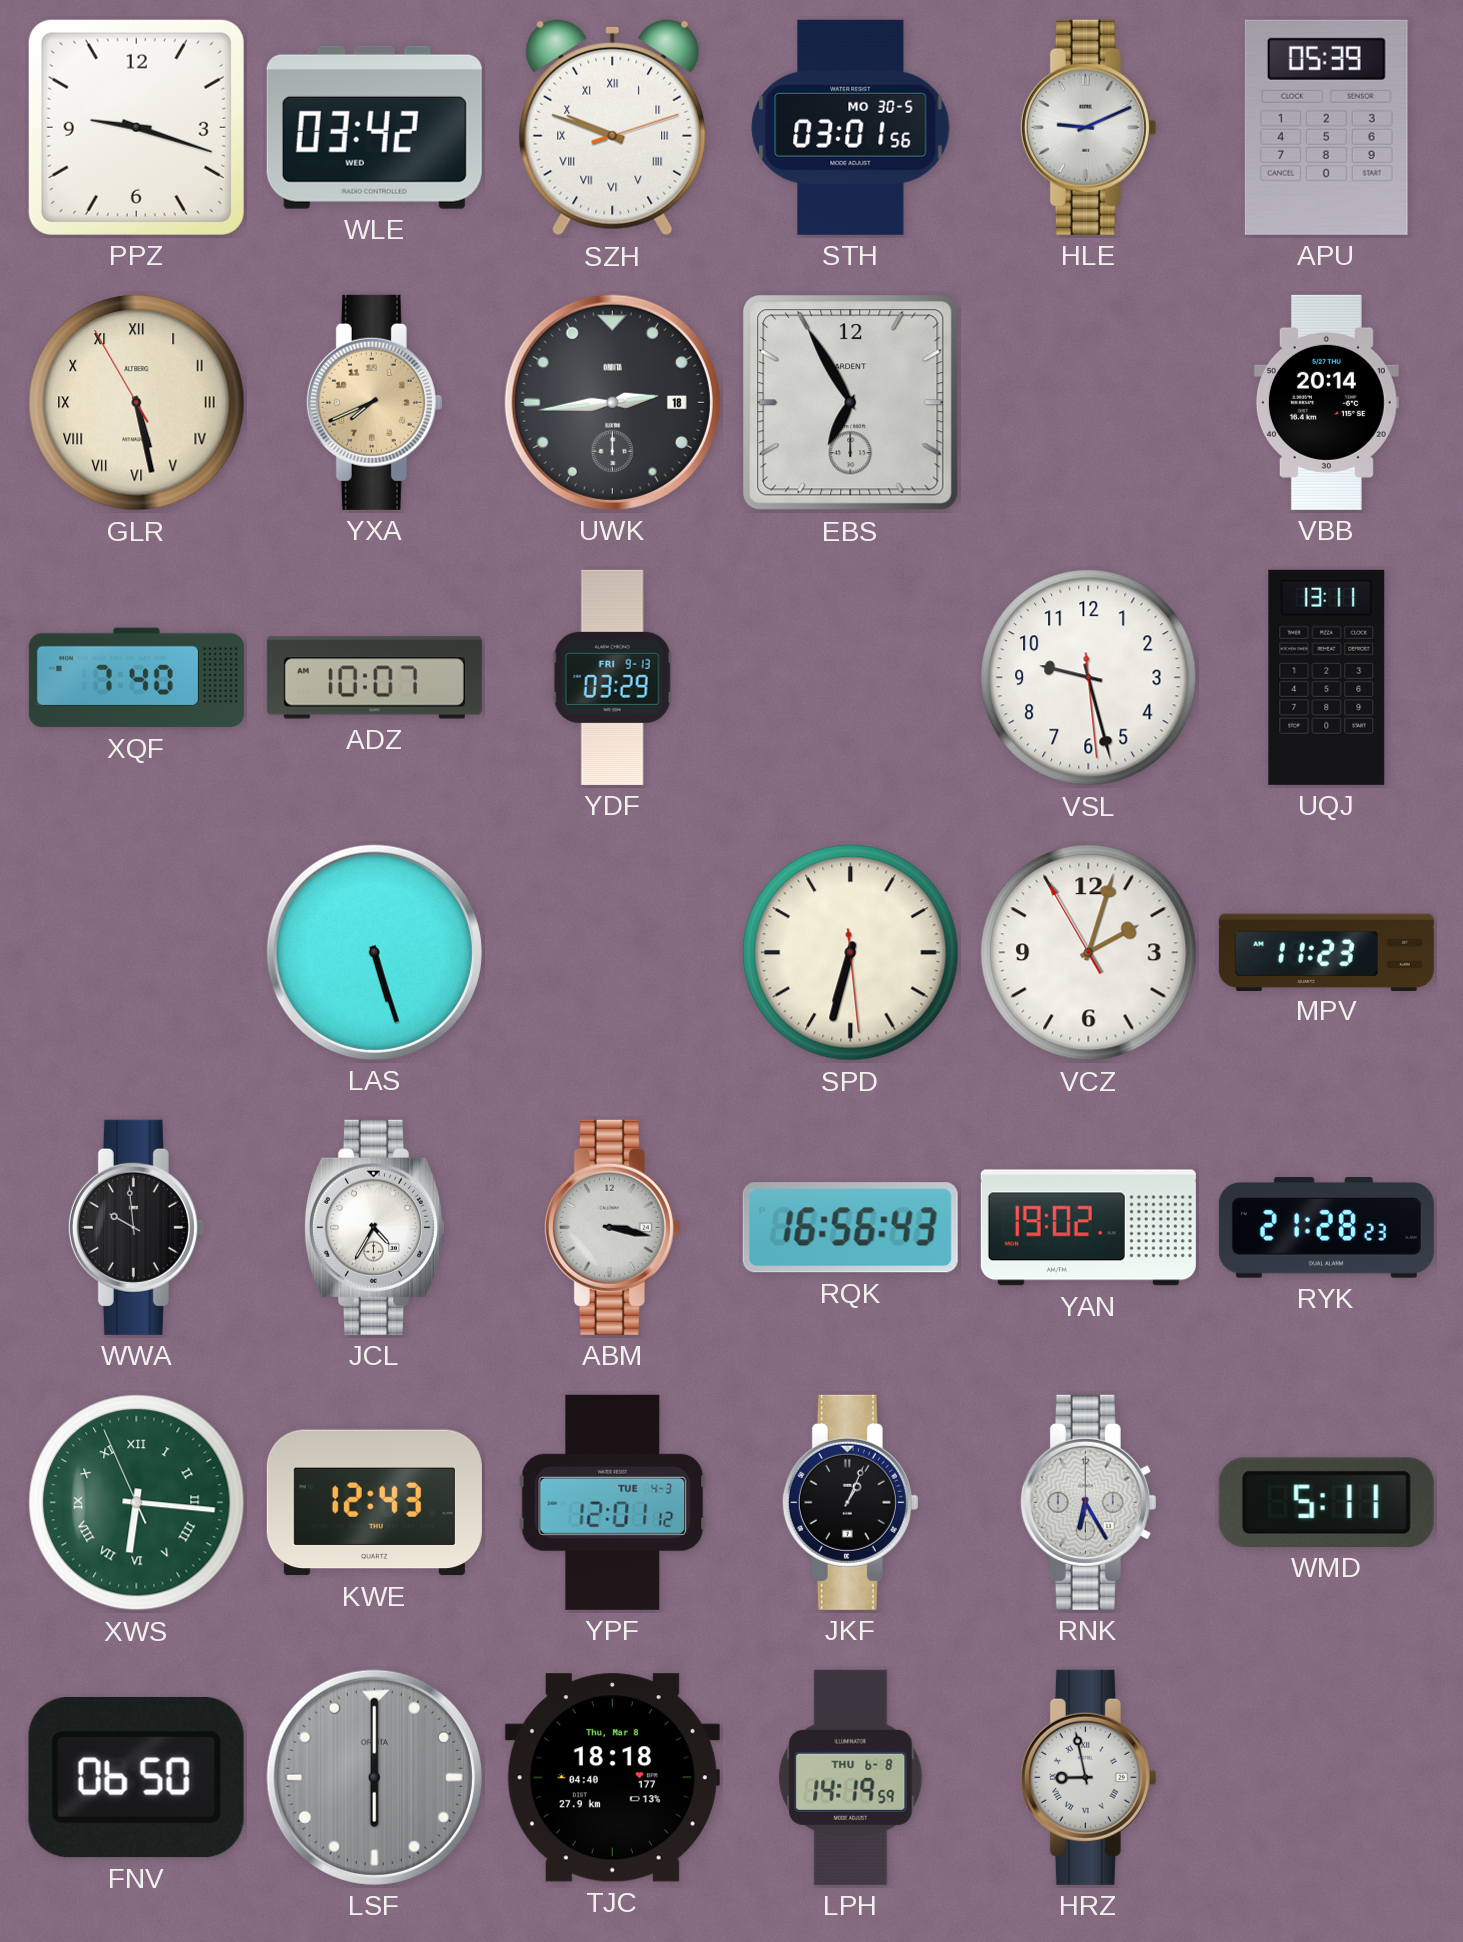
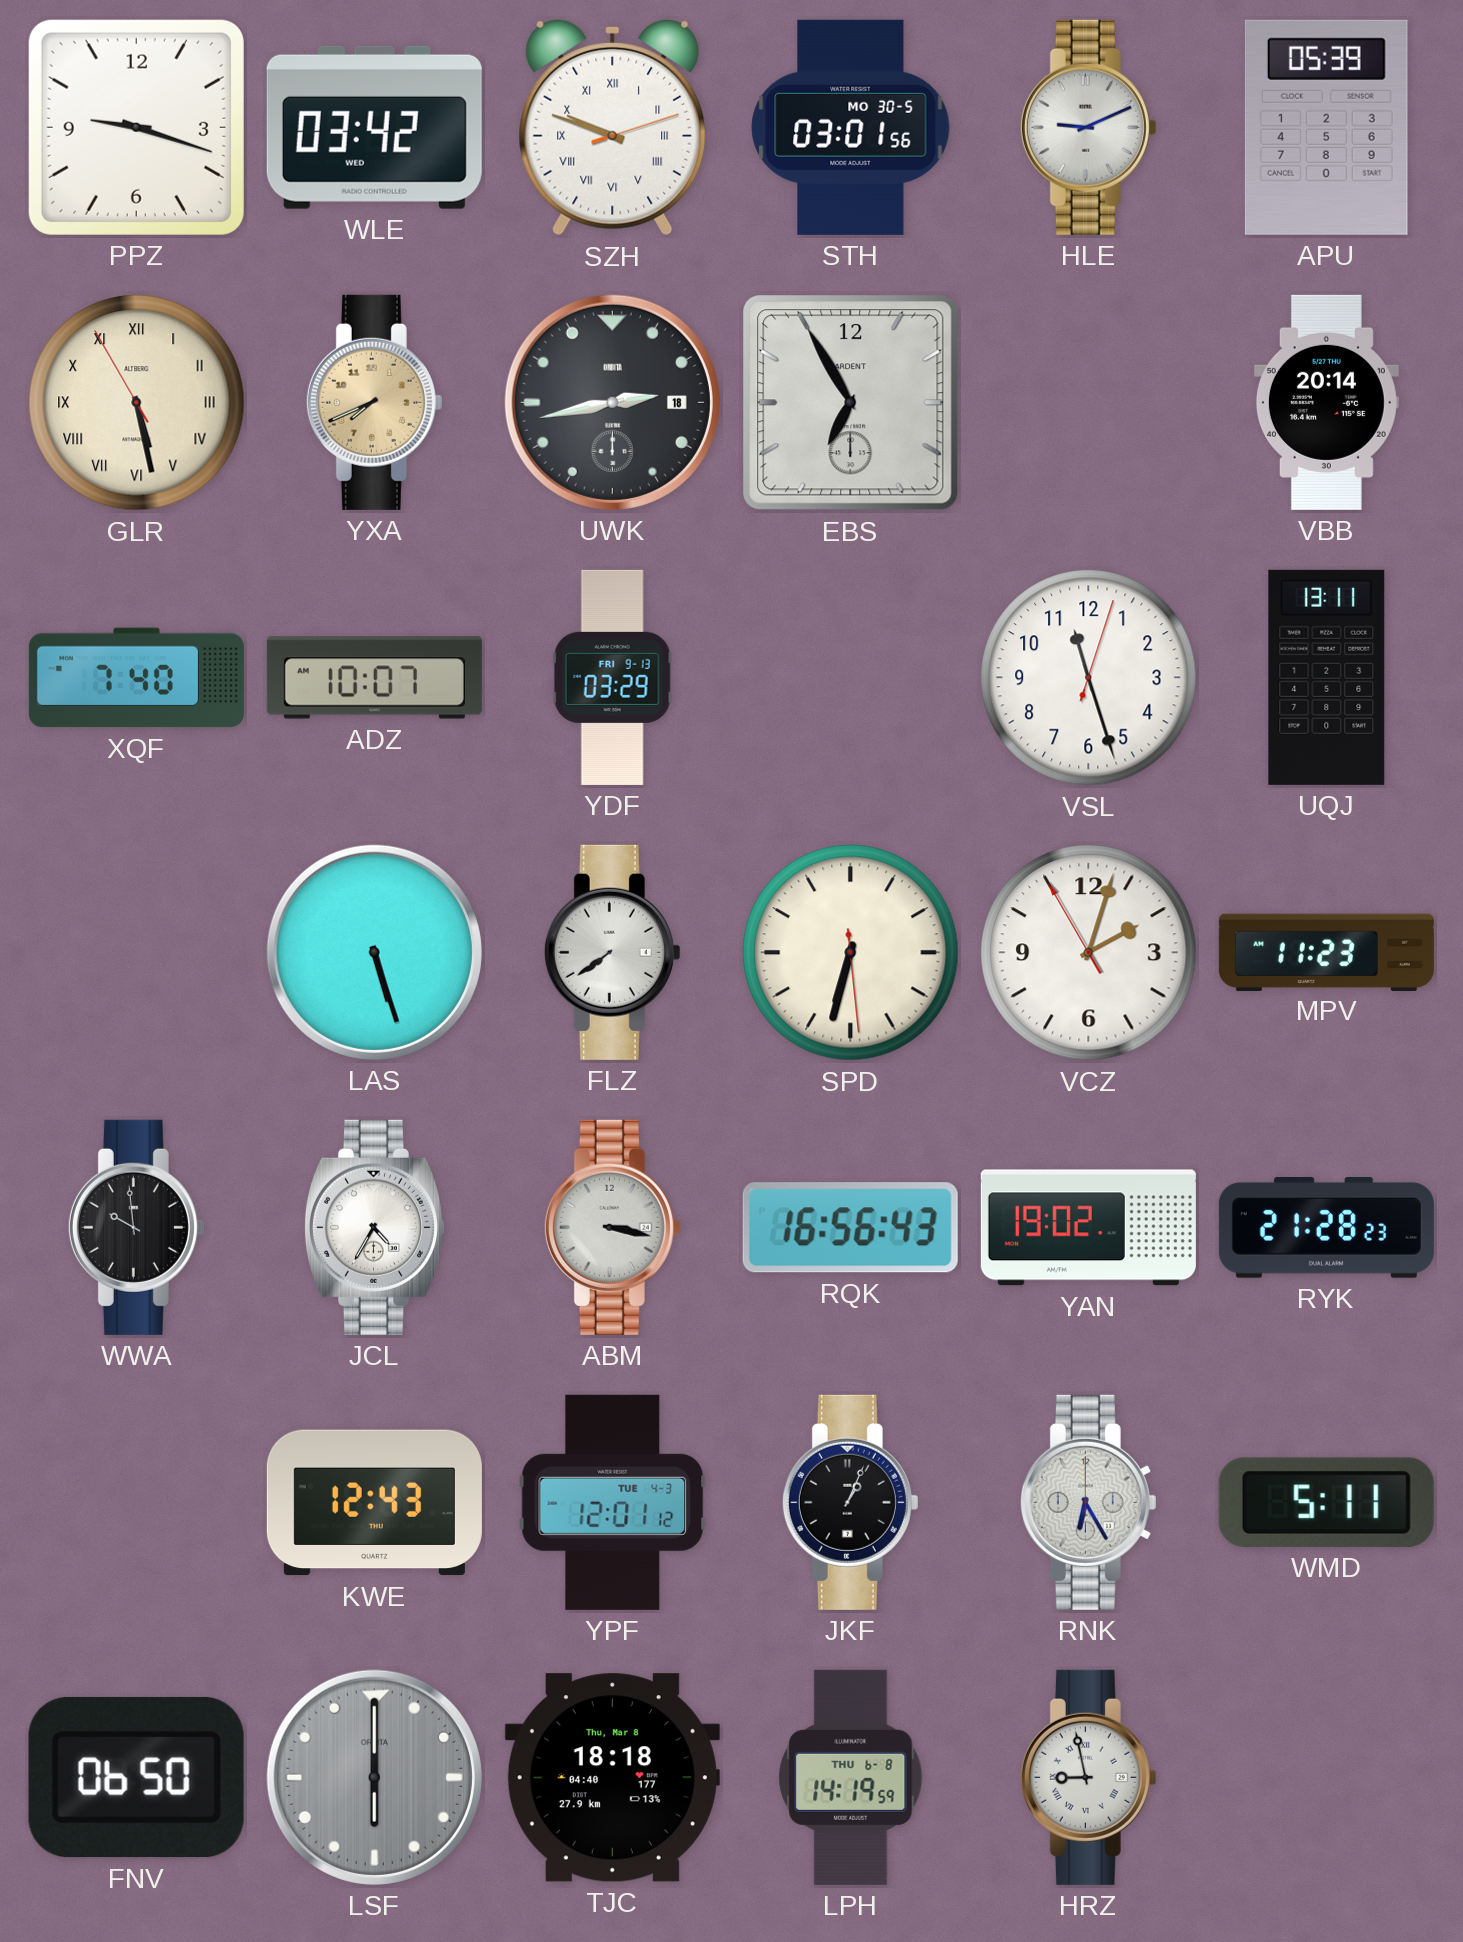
UWK: 2:44 -> 2:43
VSL: 9:27 -> 11:27
FLZ: none -> 7:39
XWS: 6:15 -> none
